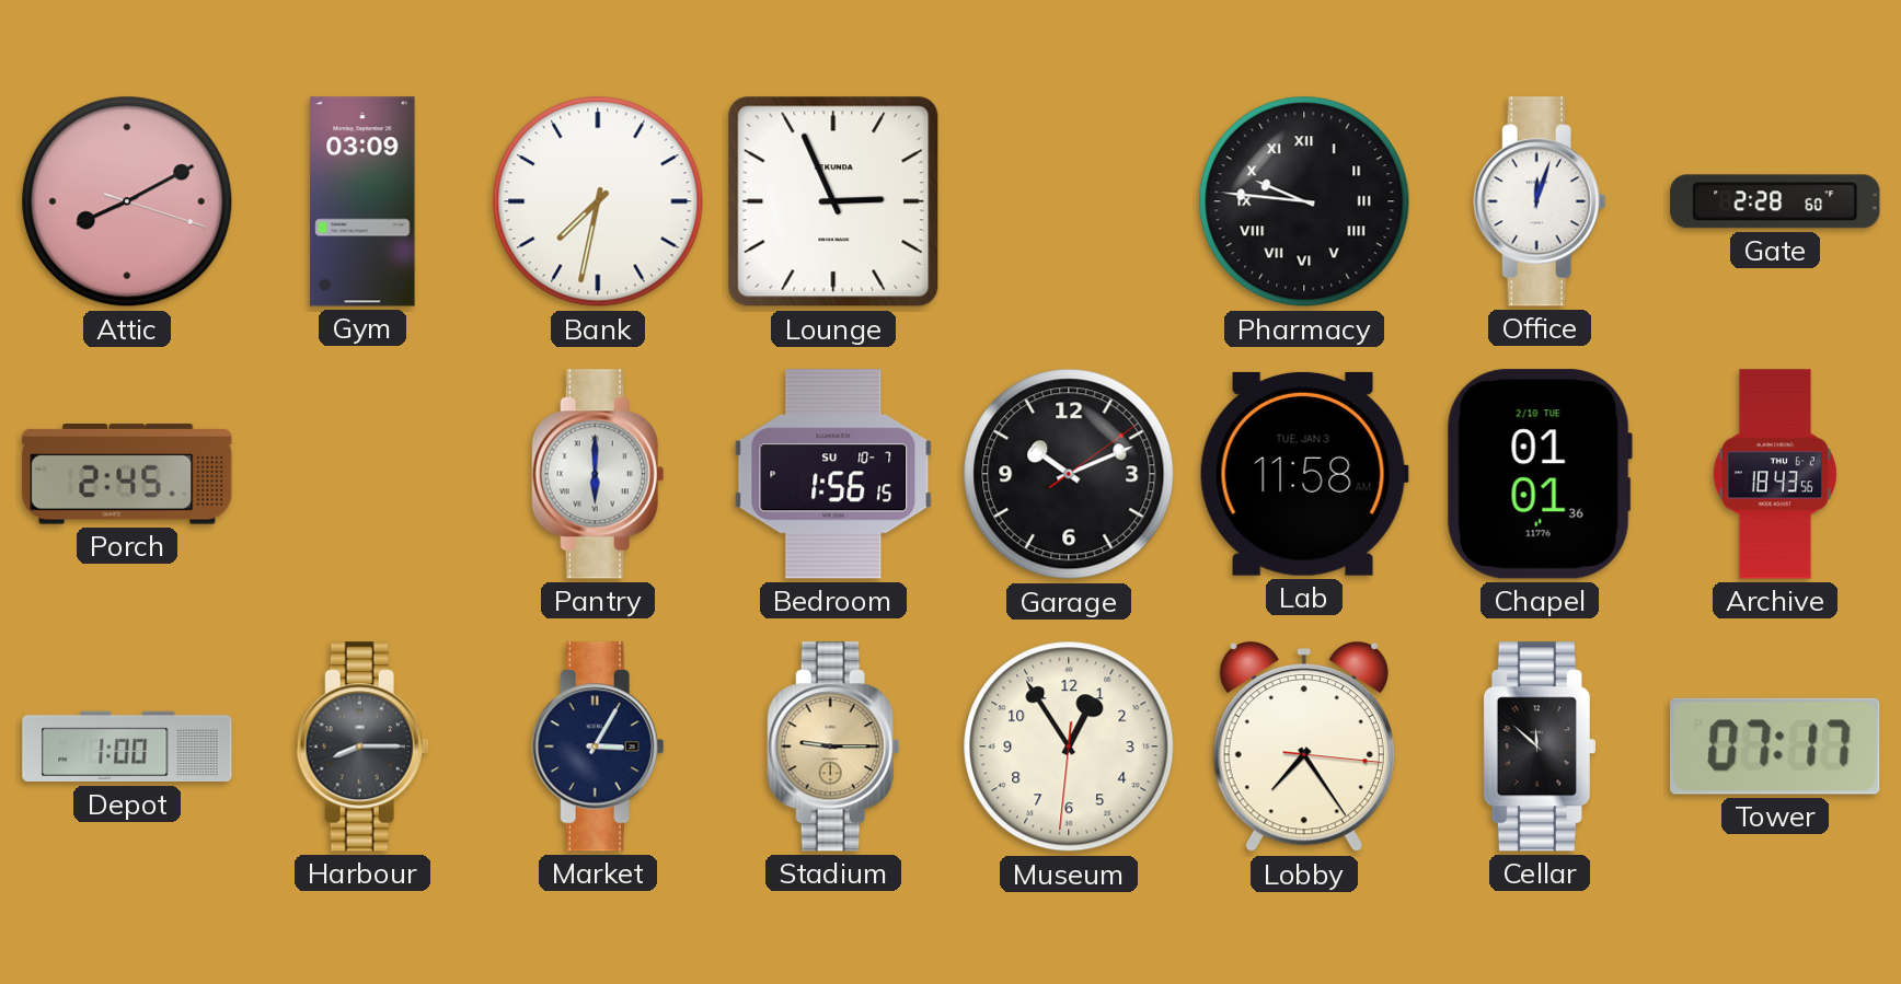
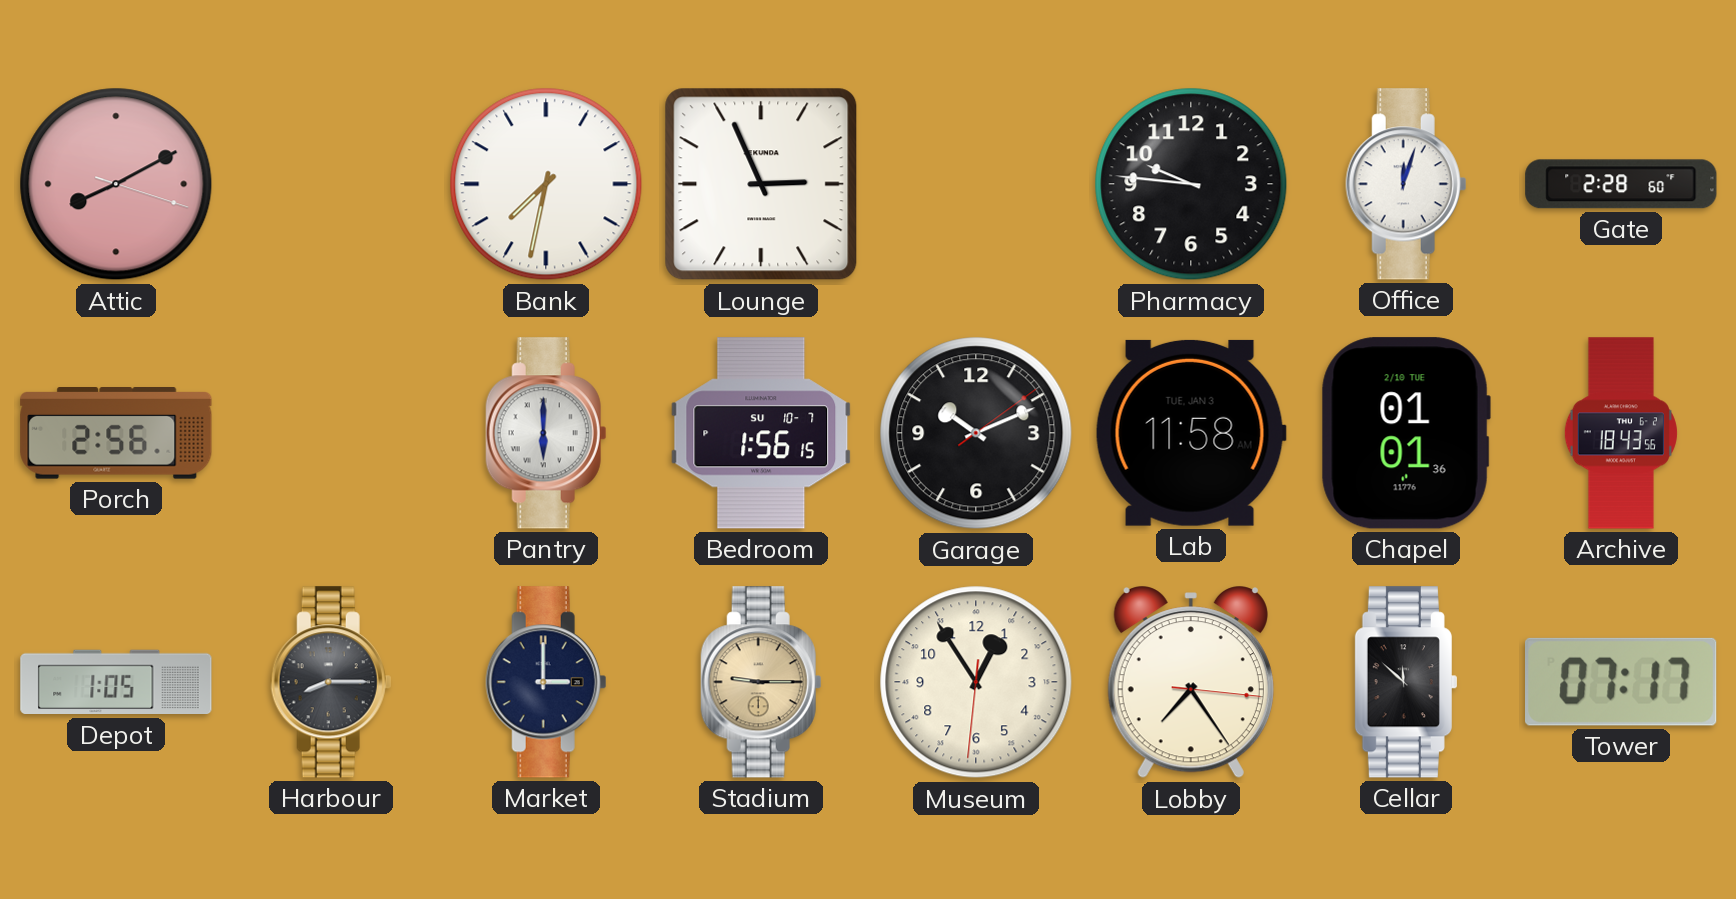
Gym: 03:09 -> none
Pharmacy numerals: Roman -> Arabic
Porch: 2:45 -> 2:56
Depot: 1:00 -> 1:05
Market: 3:05 -> 3:00
